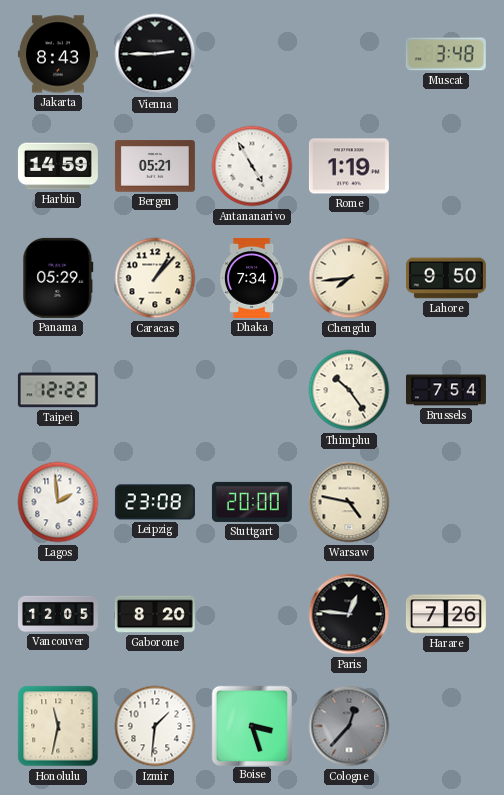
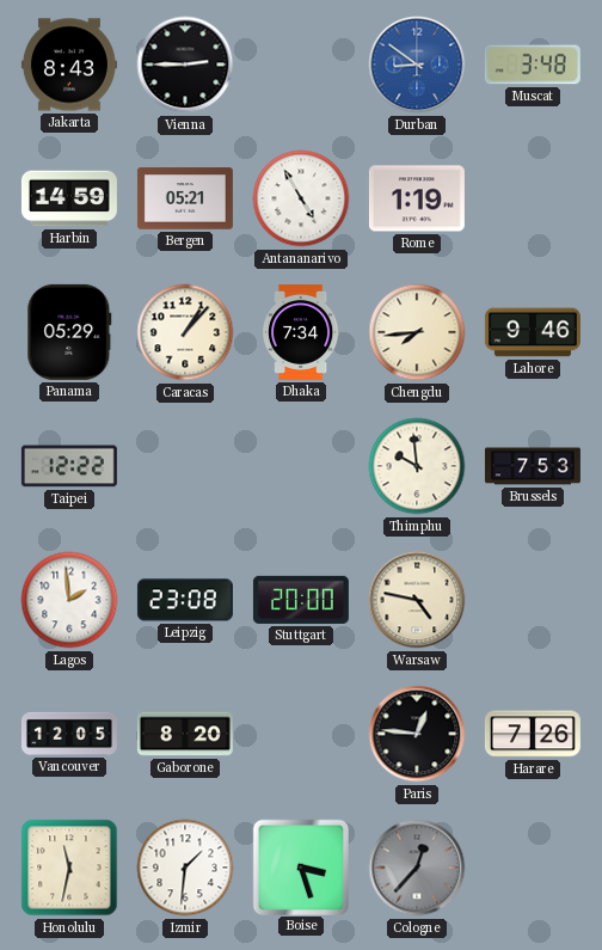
Durban: none -> 8:51
Lahore: 9:50 -> 9:46
Thimphu: 10:24 -> 9:59
Brussels: 7:54 -> 7:53
